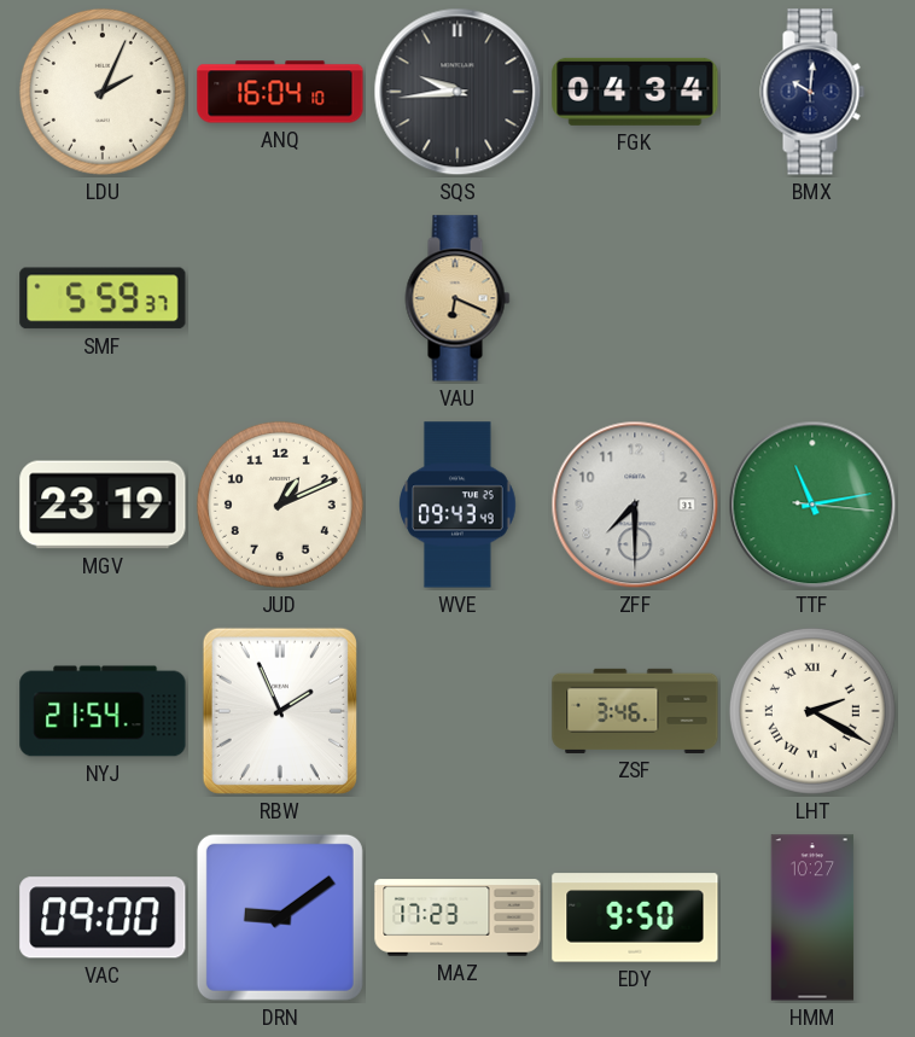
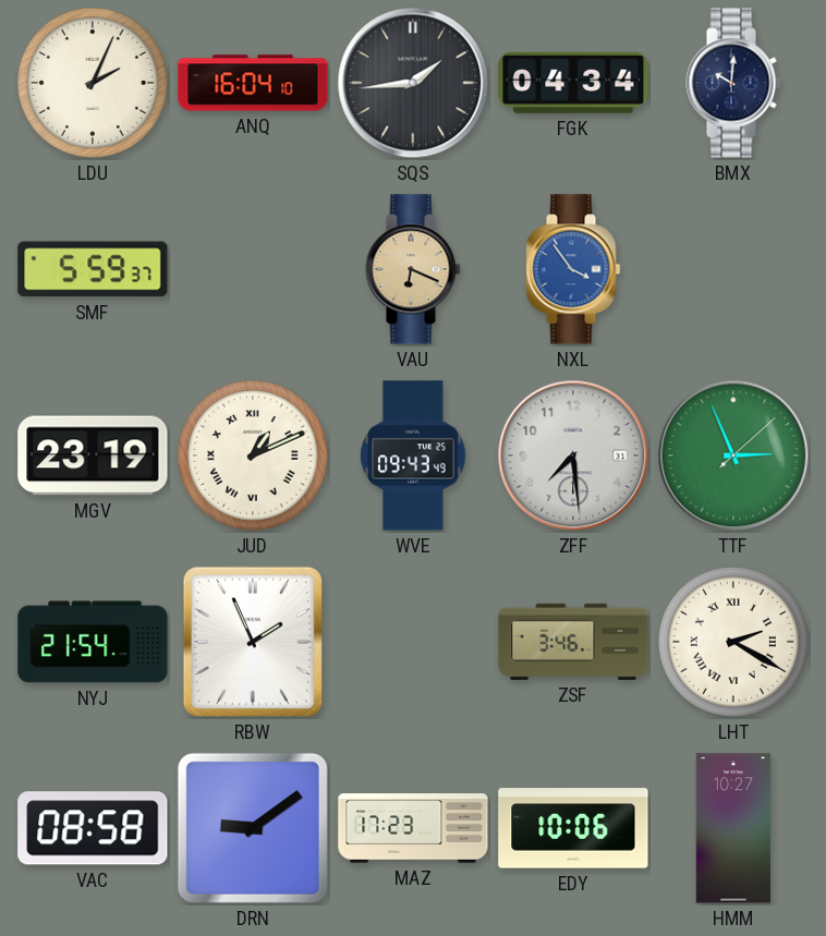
SQS: 9:44 -> 1:44
NXL: none -> 3:54
JUD numerals: Arabic -> Roman
ZFF: 7:30 -> 7:29
TTF: 11:13 -> 2:56
VAC: 09:00 -> 08:58
EDY: 9:50 -> 10:06
